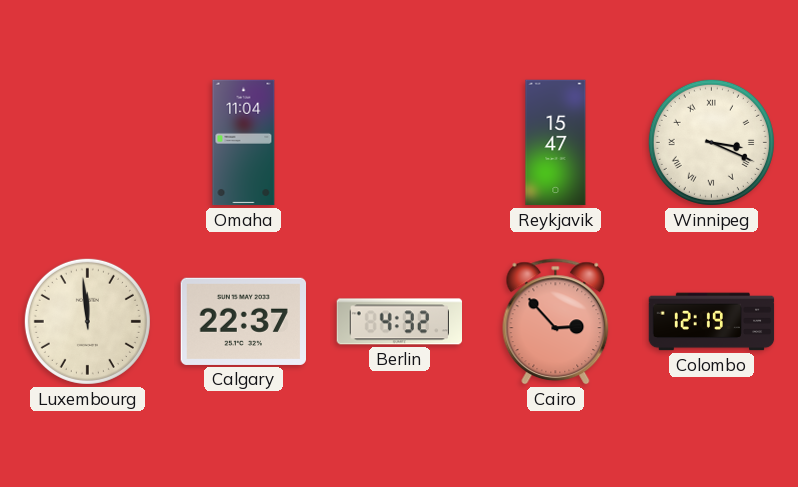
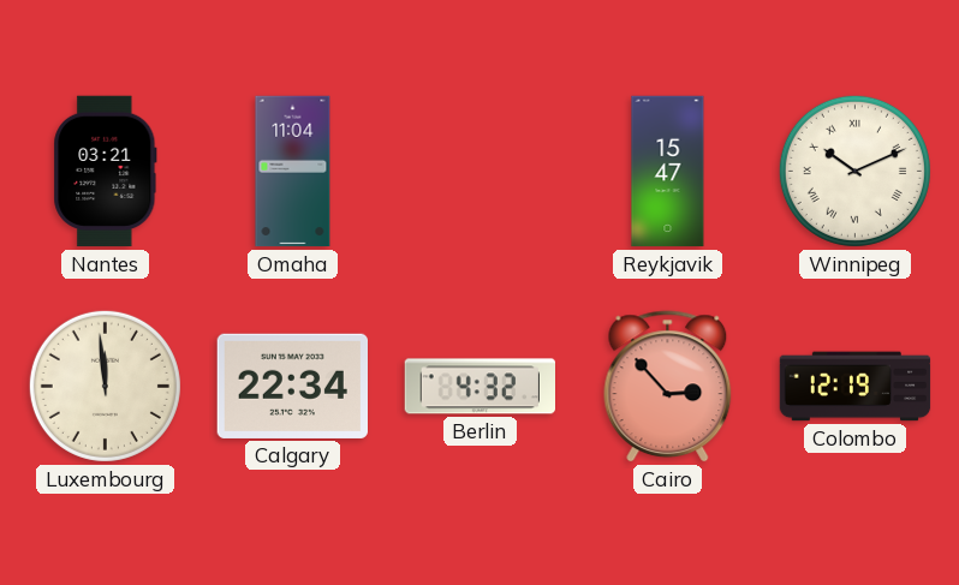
Nantes: none -> 03:21
Winnipeg: 3:19 -> 10:11
Calgary: 22:37 -> 22:34
